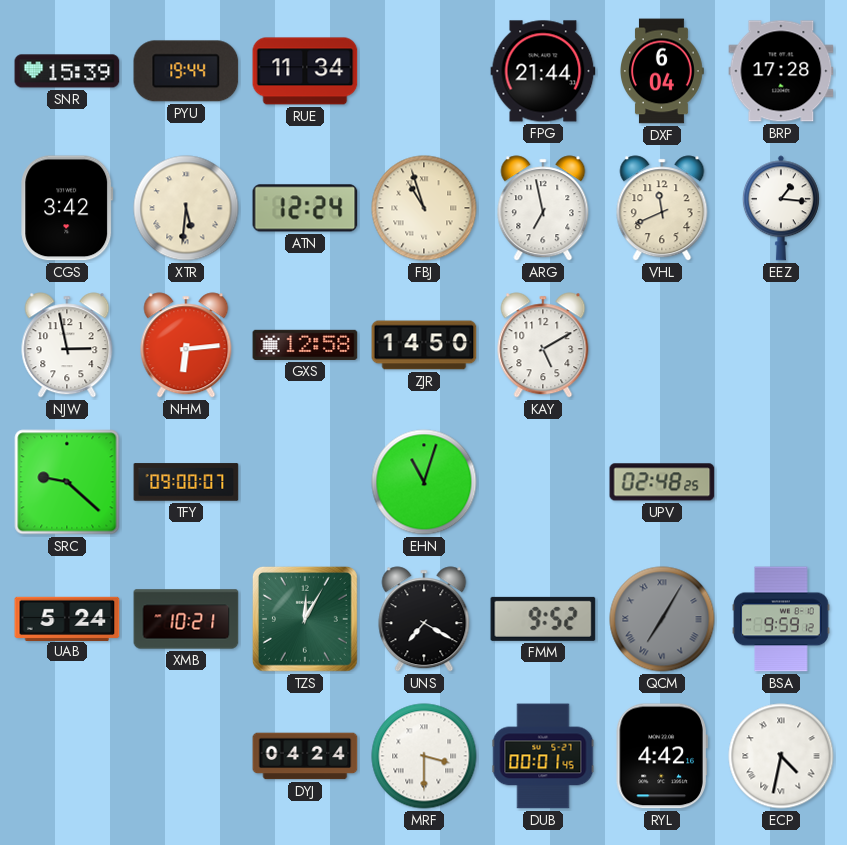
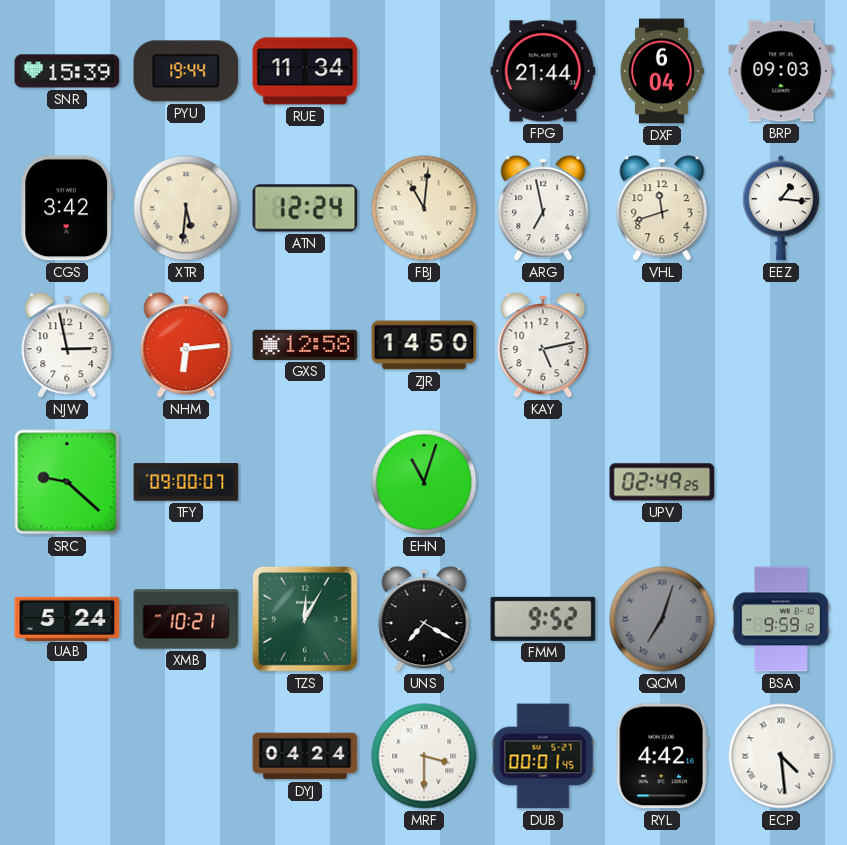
BRP: 17:28 -> 09:03
FBJ: 10:57 -> 11:01
VHL: 11:41 -> 11:42
KAY: 5:10 -> 5:13
UPV: 02:48 -> 02:49
QCM: 7:05 -> 7:03
ECP: 4:32 -> 4:29
